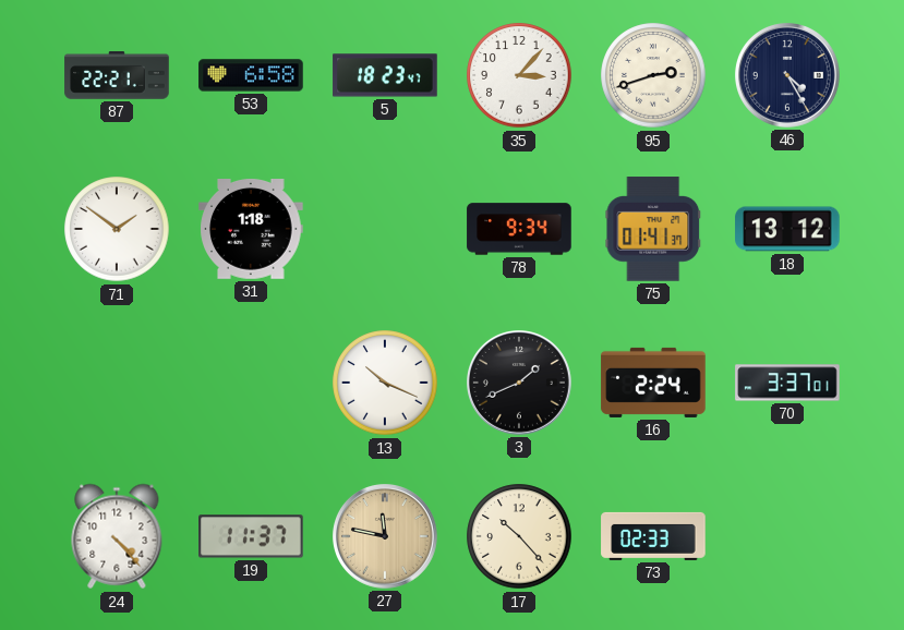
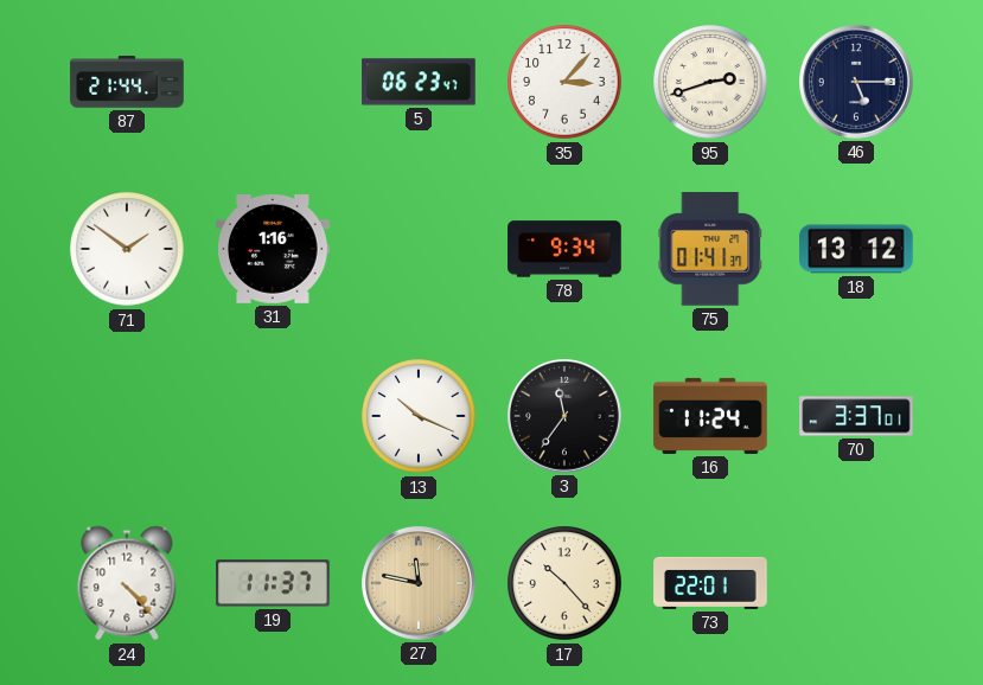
87: 22:21 -> 21:44
53: 6:58 -> none
5: 18:23 -> 06:23
46: 4:25 -> 5:15
31: 1:18 -> 1:16
3: 1:41 -> 11:36
16: 2:24 -> 11:24
73: 02:33 -> 22:01
